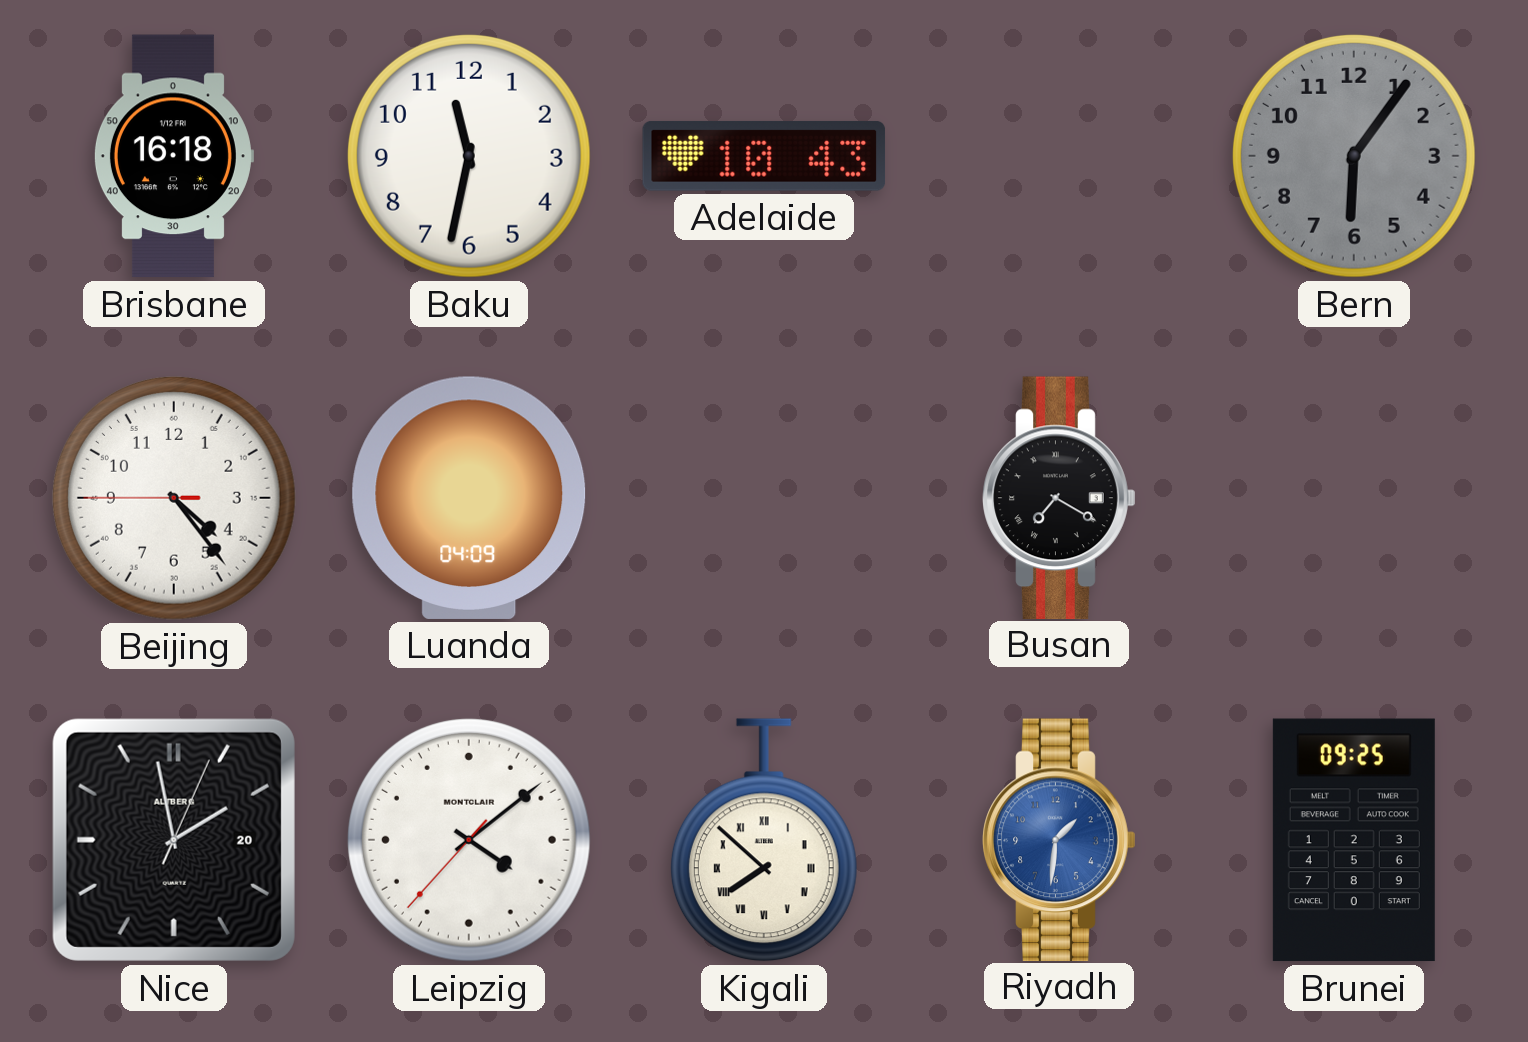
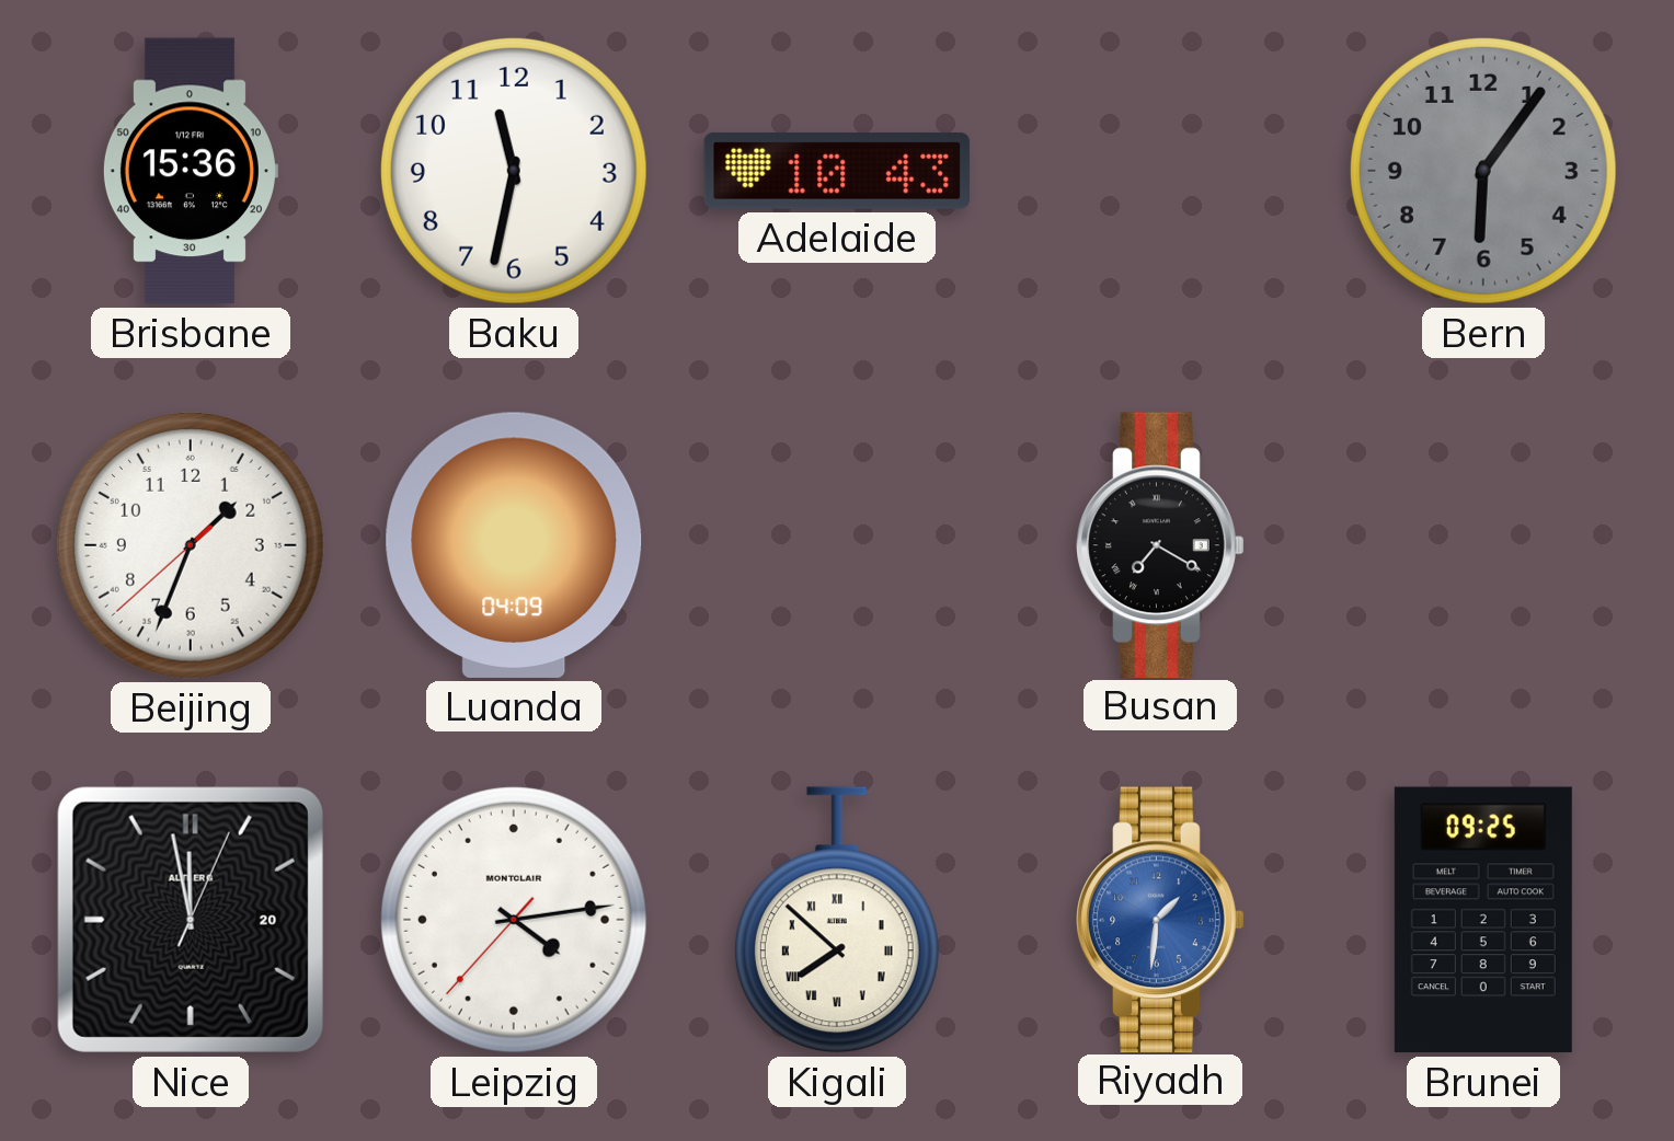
Brisbane: 16:18 -> 15:36
Beijing: 4:23 -> 1:33
Nice: 1:58 -> 11:58
Leipzig: 4:08 -> 4:13
